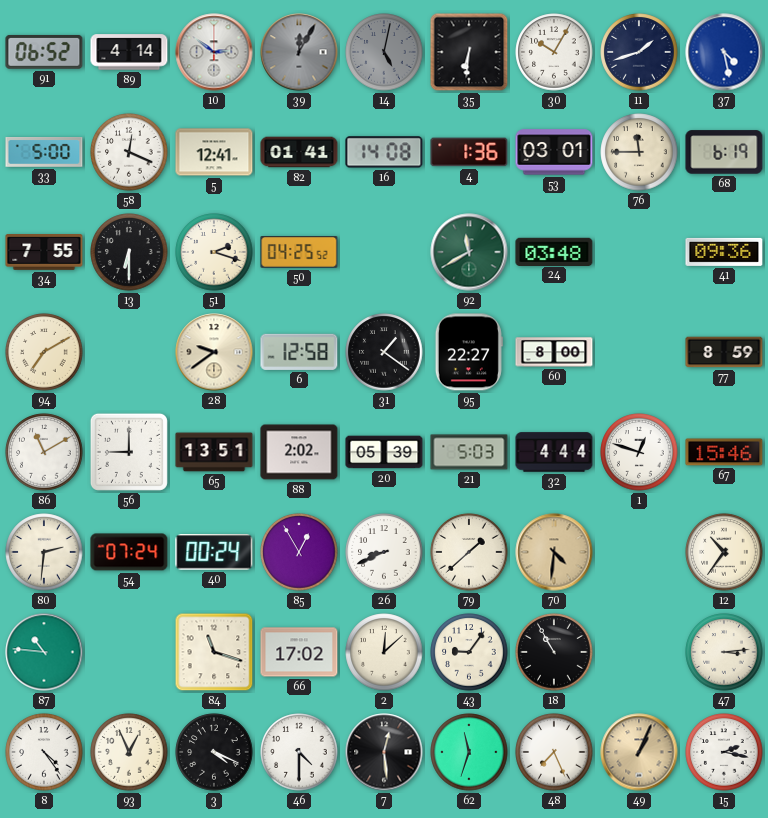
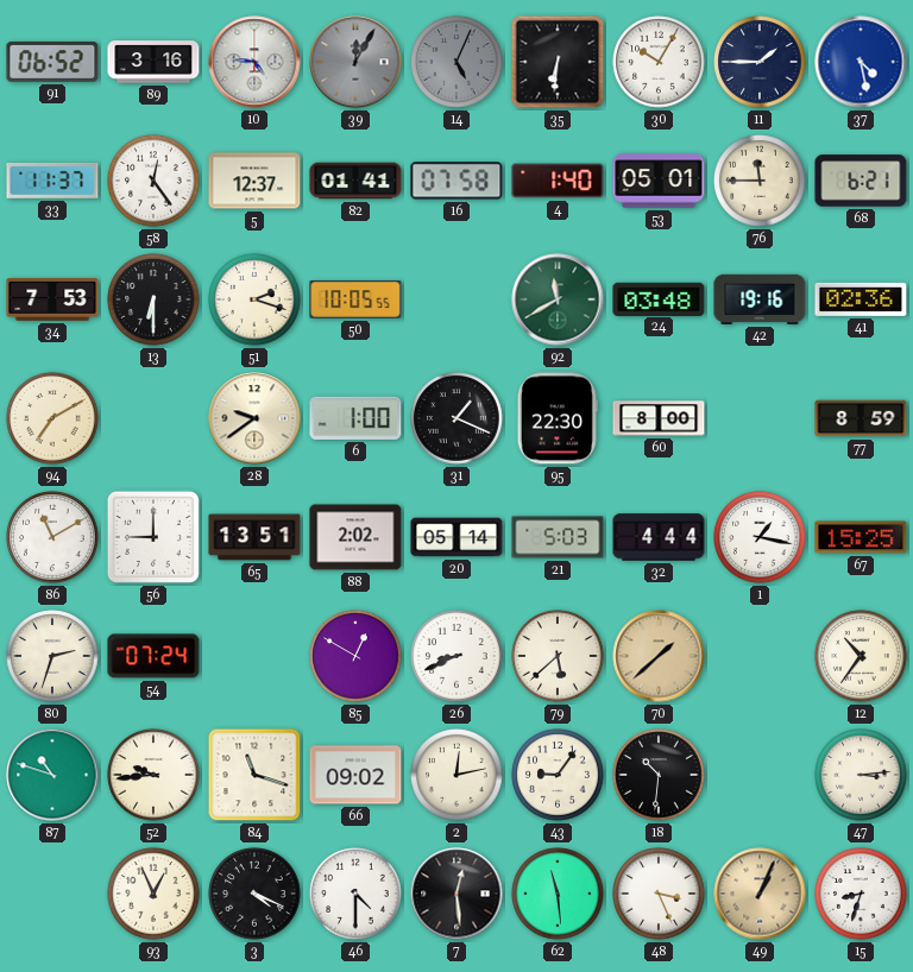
89: 4:14 -> 3:16
10: 2:51 -> 4:46
14: 5:02 -> 5:04
11: 1:42 -> 1:45
33: 5:00 -> 11:37
58: 12:19 -> 12:24
5: 12:41 -> 12:37
16: 14:08 -> 07:58
4: 1:36 -> 1:40
53: 03:01 -> 05:01
68: 6:19 -> 6:21
34: 7:55 -> 7:53
50: 04:25 -> 10:05
42: none -> 19:16
41: 09:36 -> 02:36
6: 12:58 -> 1:00
31: 1:21 -> 1:19
95: 22:27 -> 22:30
20: 05:39 -> 05:14
1: 12:48 -> 1:17
67: 15:46 -> 15:25
80: 2:31 -> 2:33
40: 00:24 -> none
85: 12:55 -> 12:50
79: 1:38 -> 5:38
70: 4:31 -> 1:38
87: 10:46 -> 10:48
52: none -> 9:44
66: 17:02 -> 09:02
2: 12:08 -> 12:13
18: 10:55 -> 10:31
8: 4:24 -> none
62: 11:33 -> 11:29
48: 7:26 -> 3:26
15: 2:17 -> 8:33
